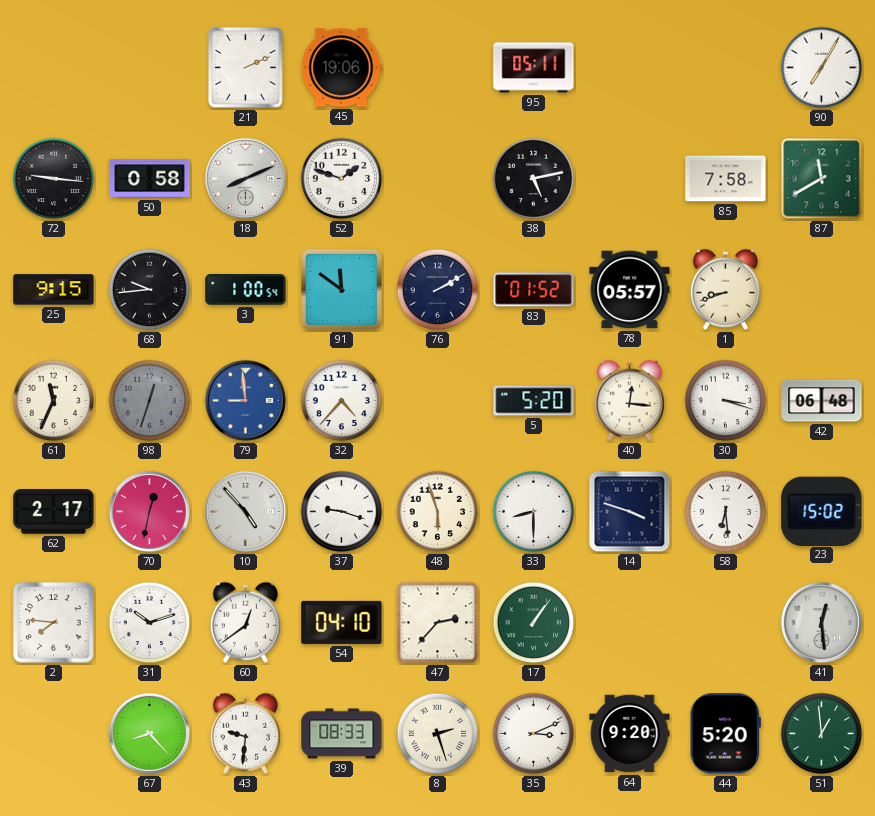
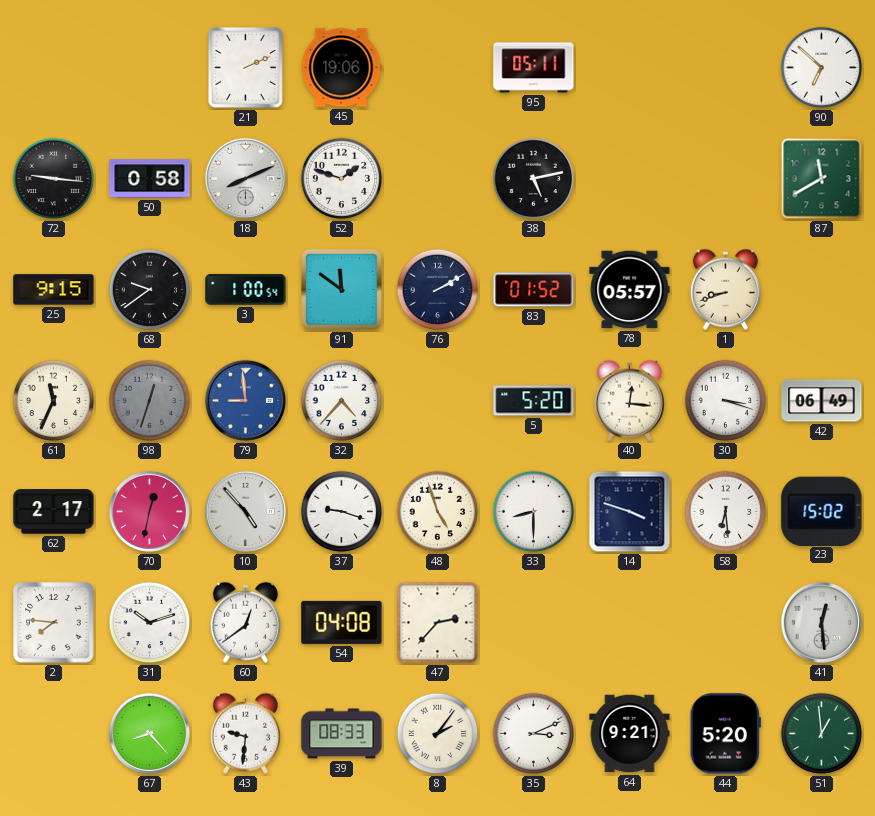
90: 7:05 -> 6:52
85: 7:58 -> none
68: 9:44 -> 9:39
42: 06:48 -> 06:49
48: 5:57 -> 4:57
54: 04:10 -> 04:08
17: 1:06 -> none
8: 2:27 -> 2:06
64: 9:20 -> 9:21
